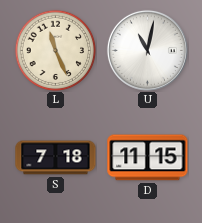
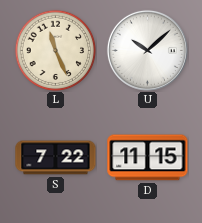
U: 11:02 -> 10:08
S: 7:18 -> 7:22
